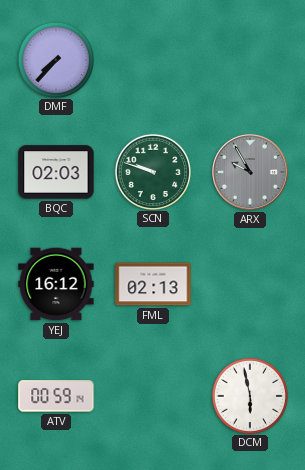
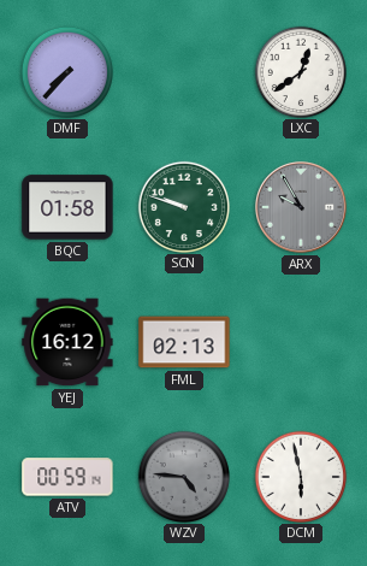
LXC: none -> 12:39
BQC: 02:03 -> 01:58
WZV: none -> 4:46
